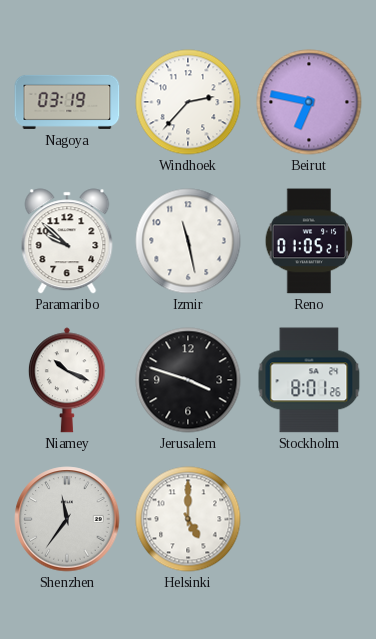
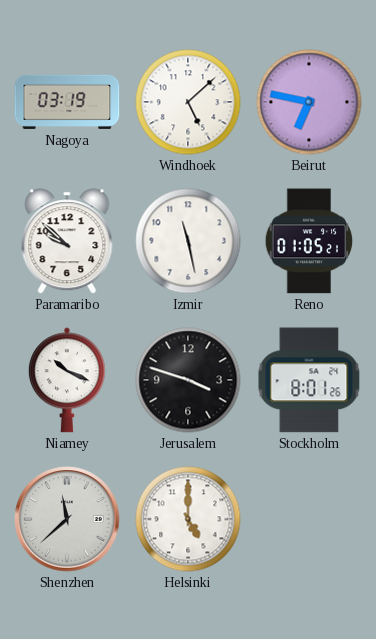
Windhoek: 2:37 -> 5:08
Shenzhen: 11:36 -> 11:38
